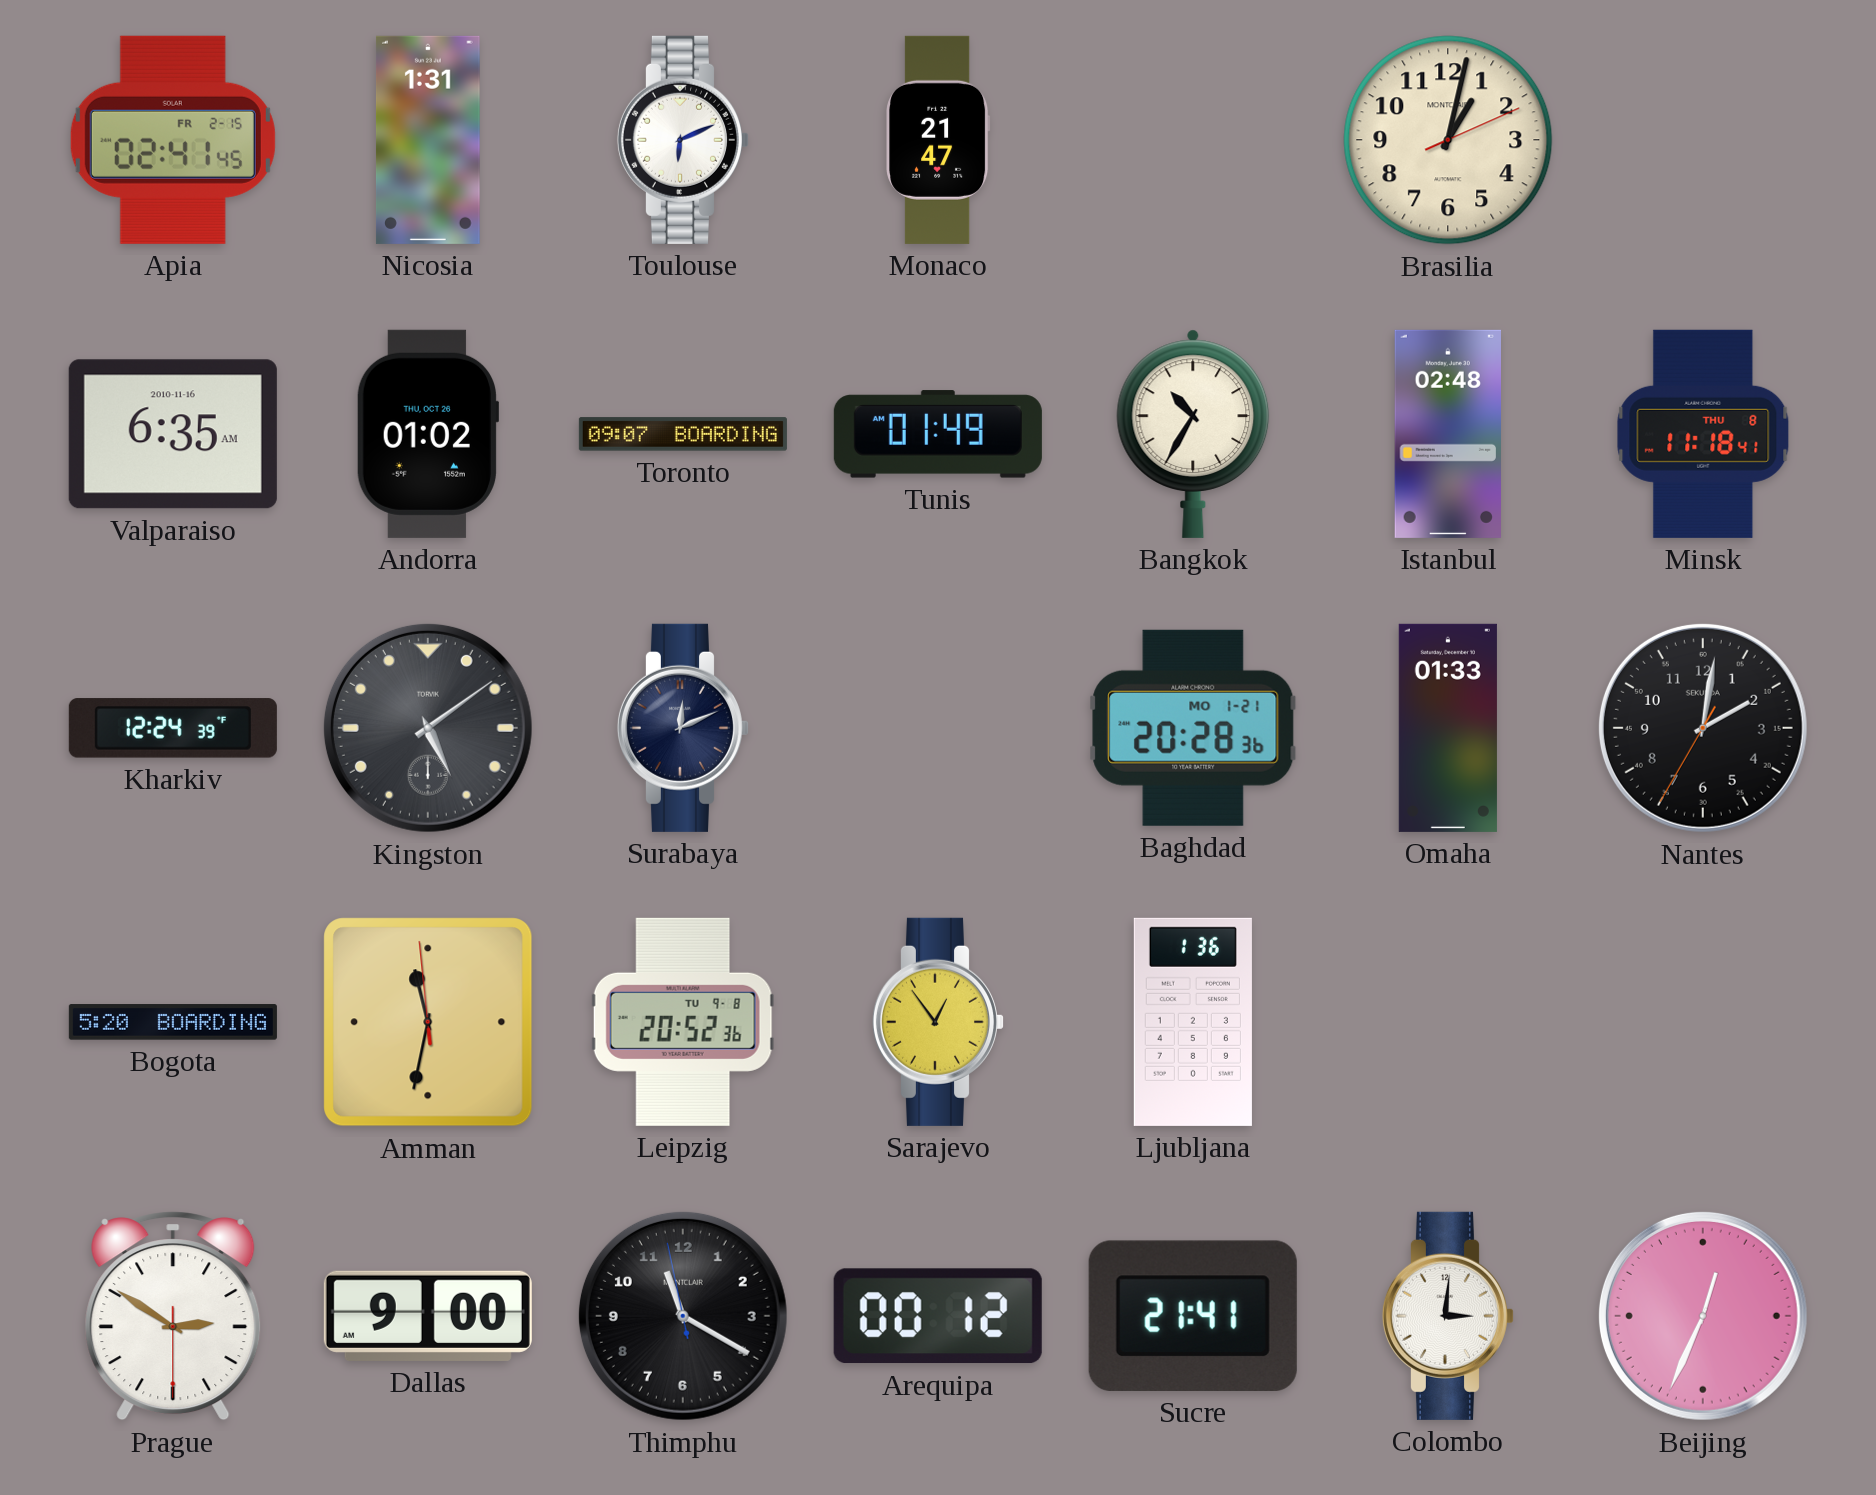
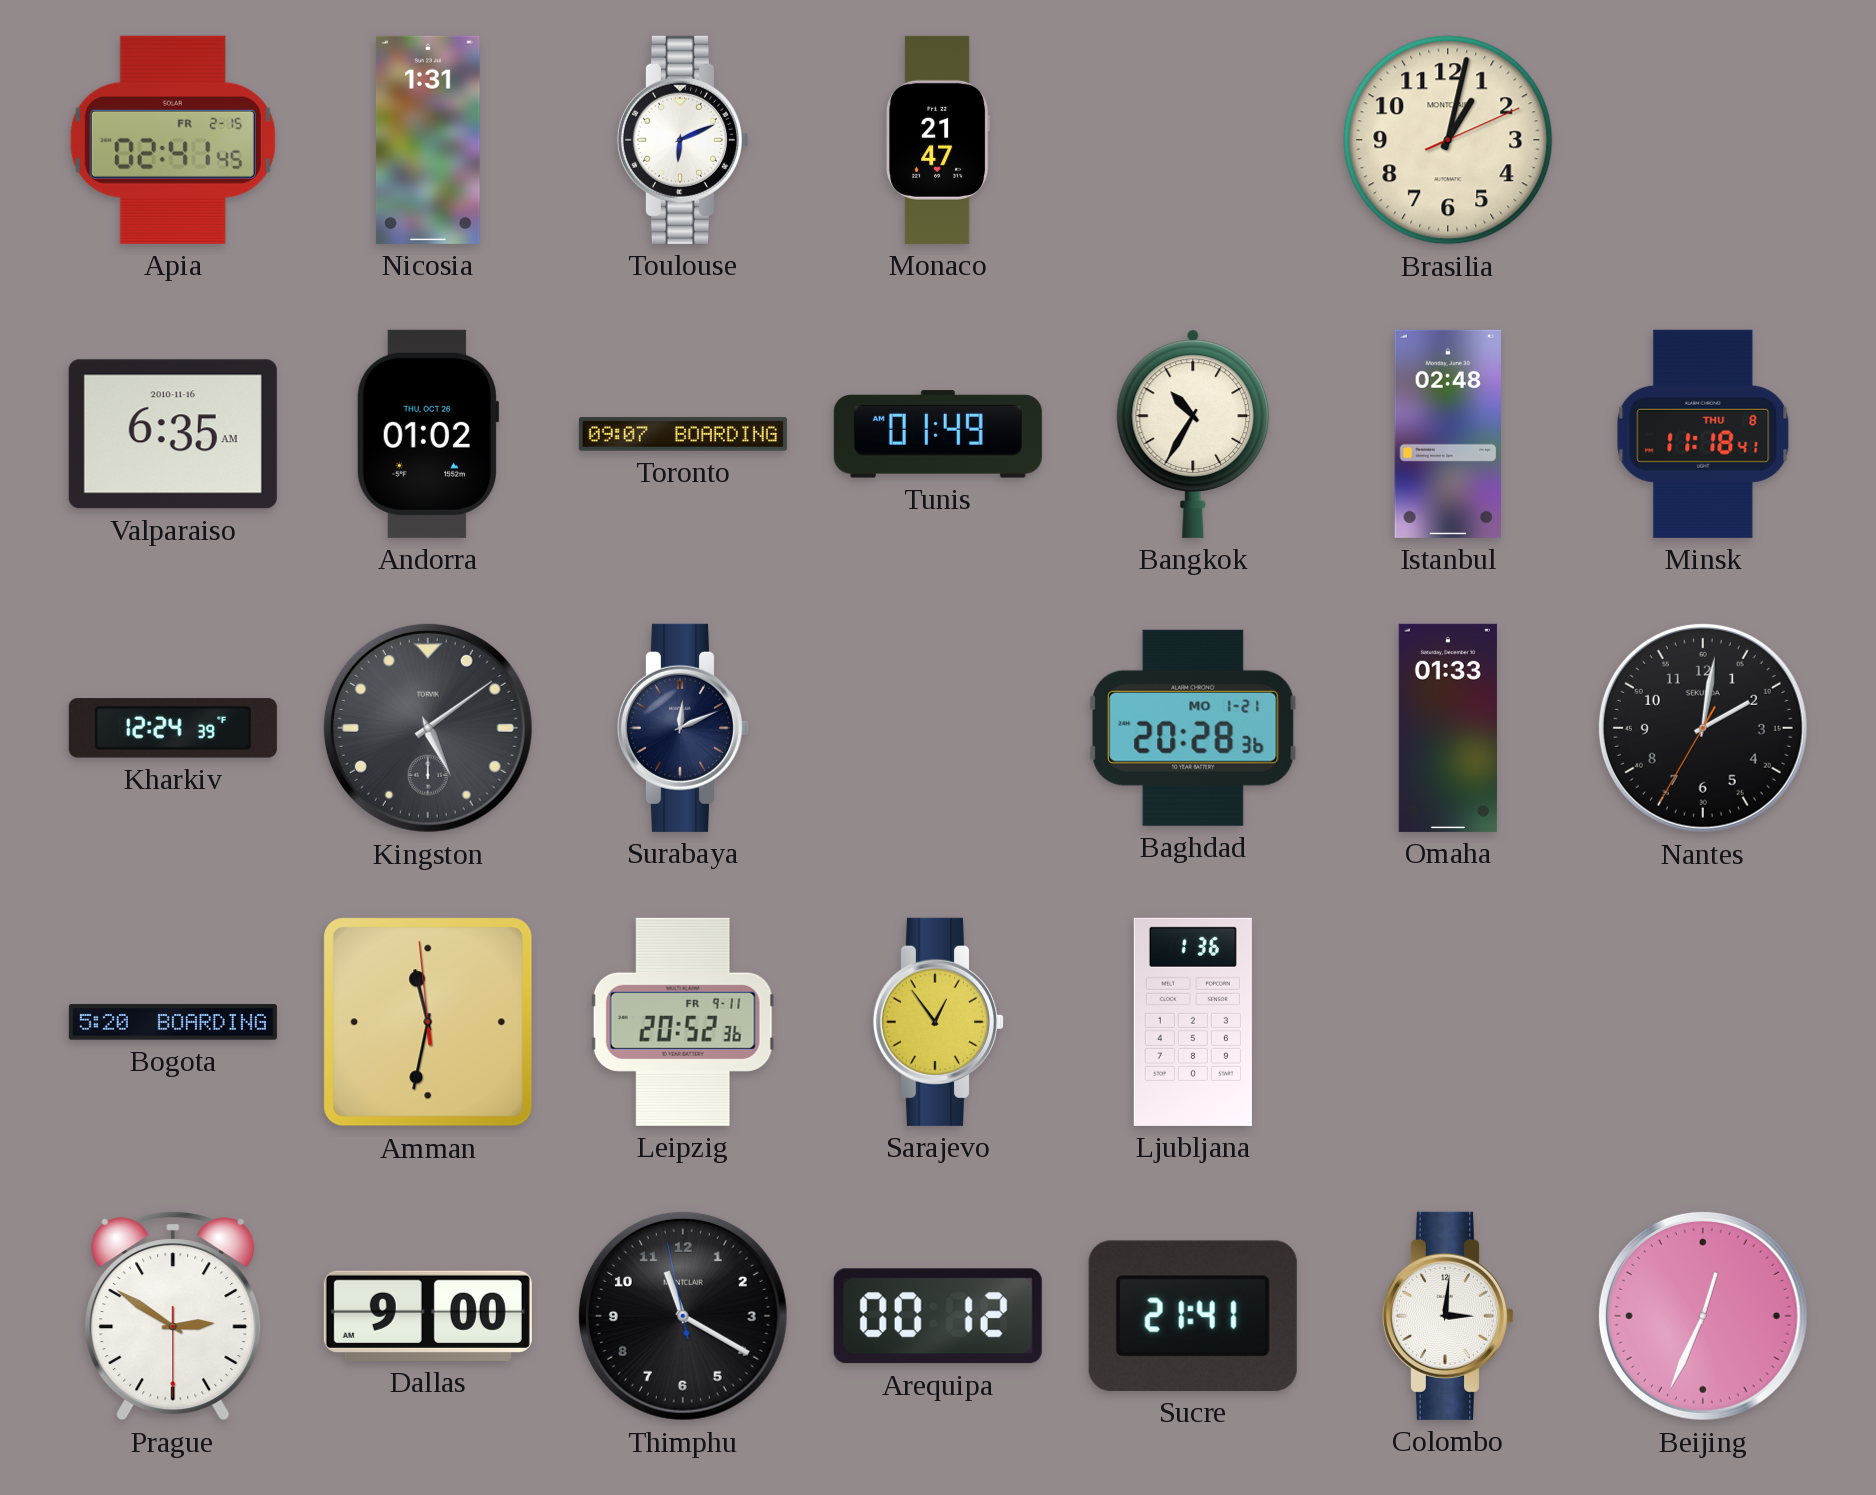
Leipzig date: TU 9-8 -> FR 9-11
